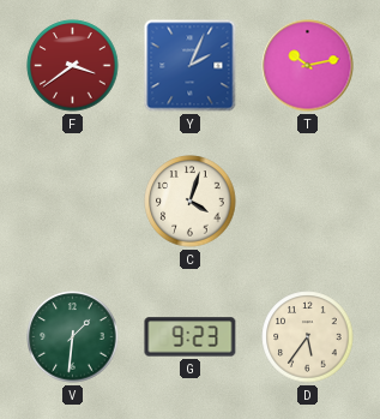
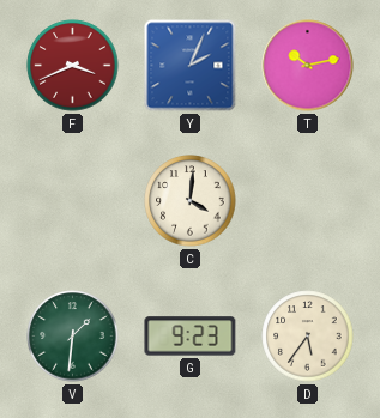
F: 3:39 -> 3:41
C: 4:03 -> 4:01
